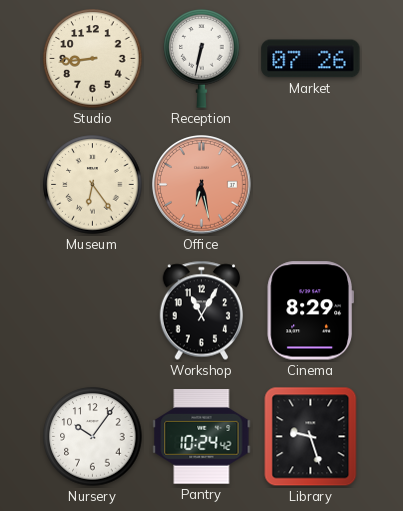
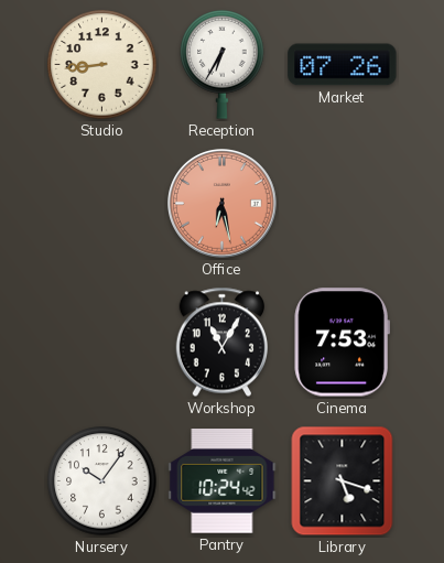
Reception: 6:32 -> 6:35
Museum: 6:24 -> none
Cinema: 8:29 -> 7:53
Library: 9:27 -> 5:18
